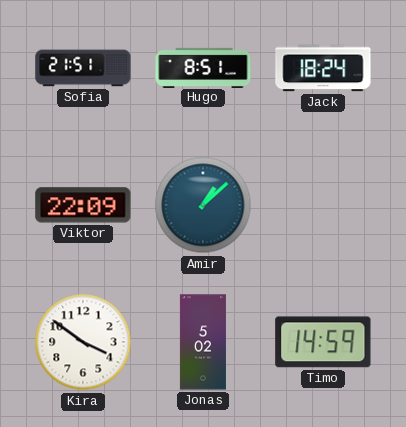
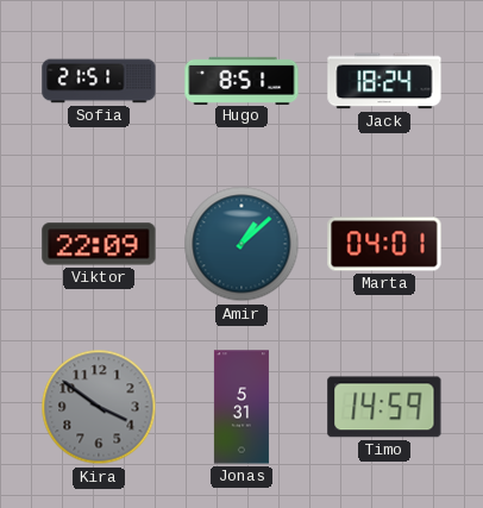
Marta: none -> 04:01
Kira dial: white -> grey
Jonas: 5:02 -> 5:31
